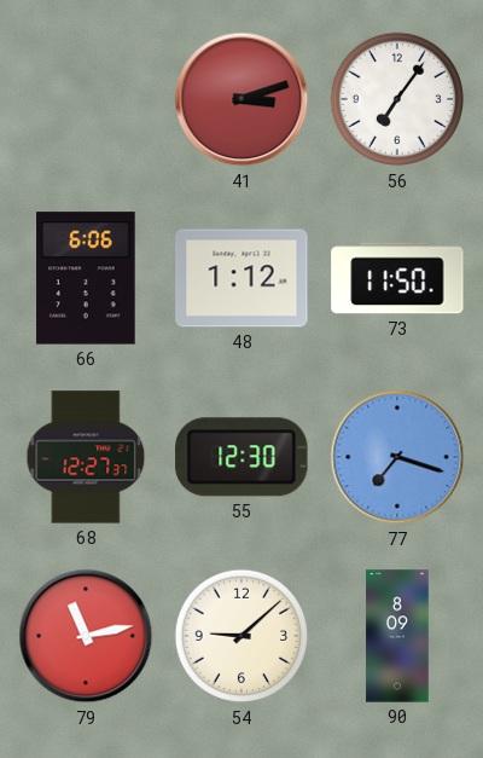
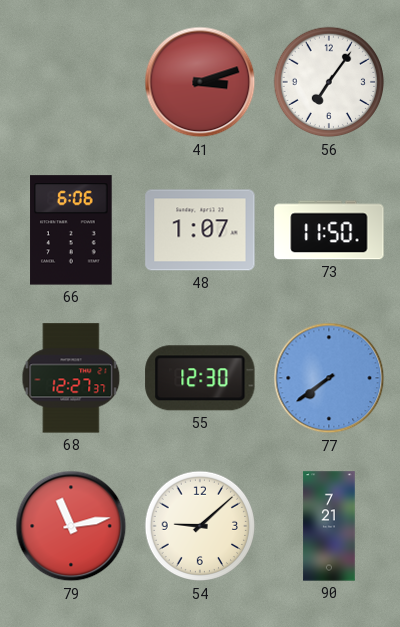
48: 1:12 -> 1:07
77: 7:18 -> 7:39
90: 8:09 -> 7:21
